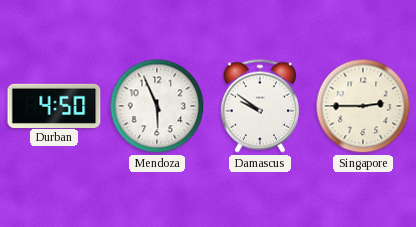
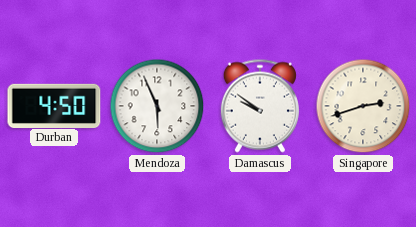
Singapore: 2:45 -> 2:42
